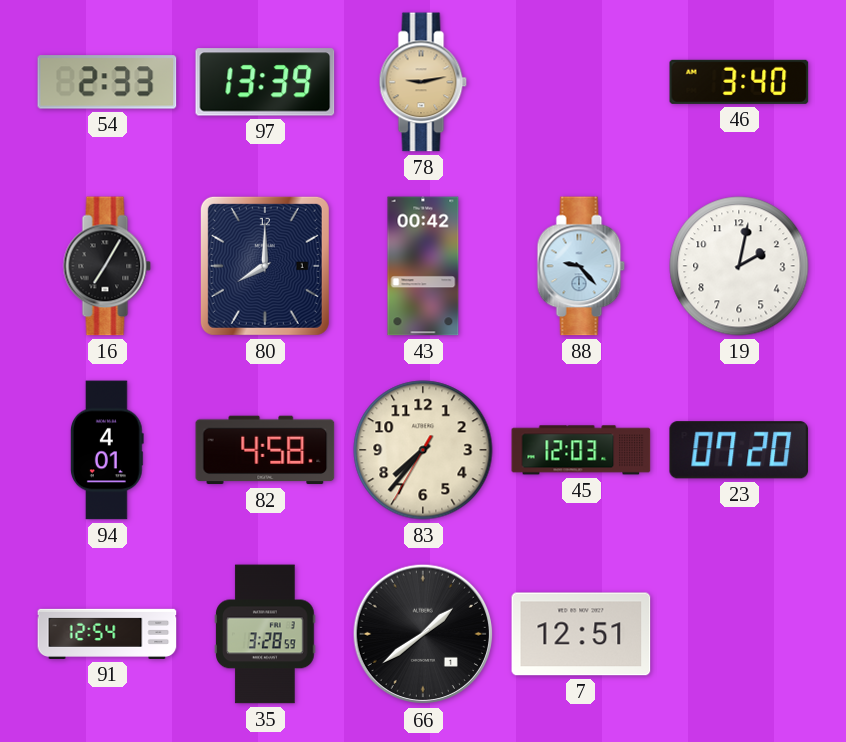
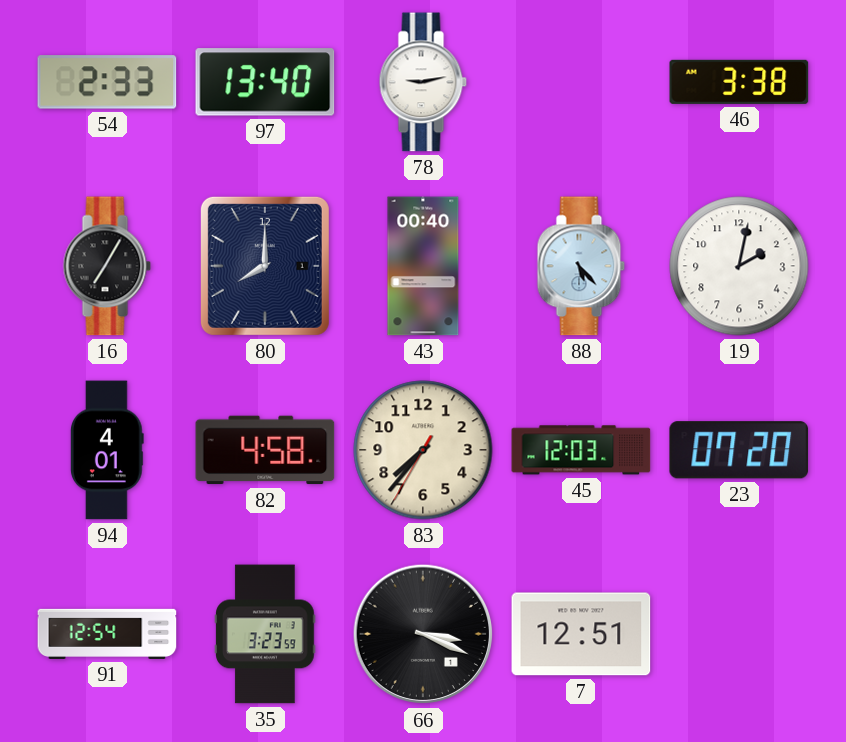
97: 13:39 -> 13:40
78 dial: champagne -> white
46: 3:40 -> 3:38
43: 00:42 -> 00:40
88: 9:23 -> 5:23
35: 3:28 -> 3:23
66: 1:39 -> 3:19
